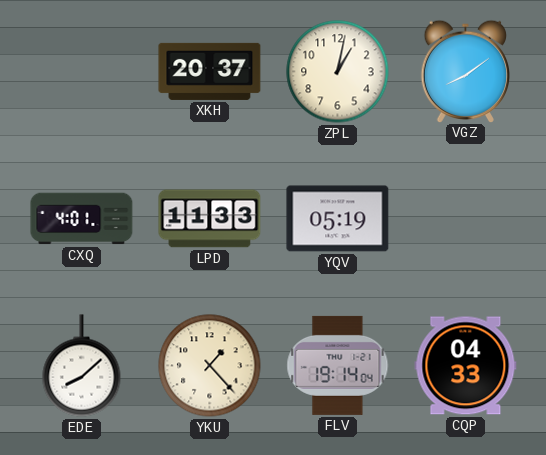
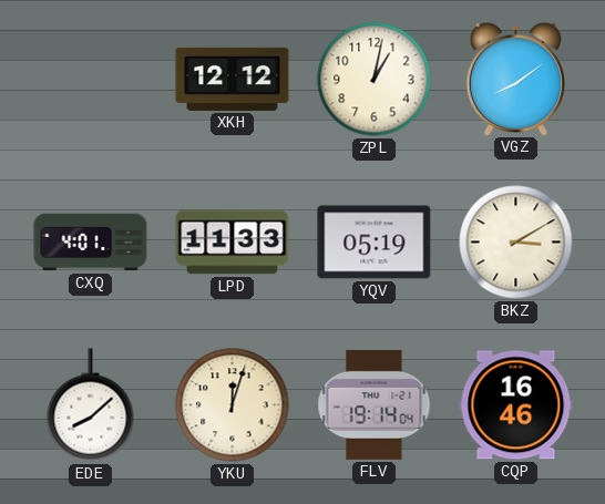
XKH: 20:37 -> 12:12
BKZ: none -> 3:10
YKU: 1:23 -> 12:03
CQP: 04:33 -> 16:46
